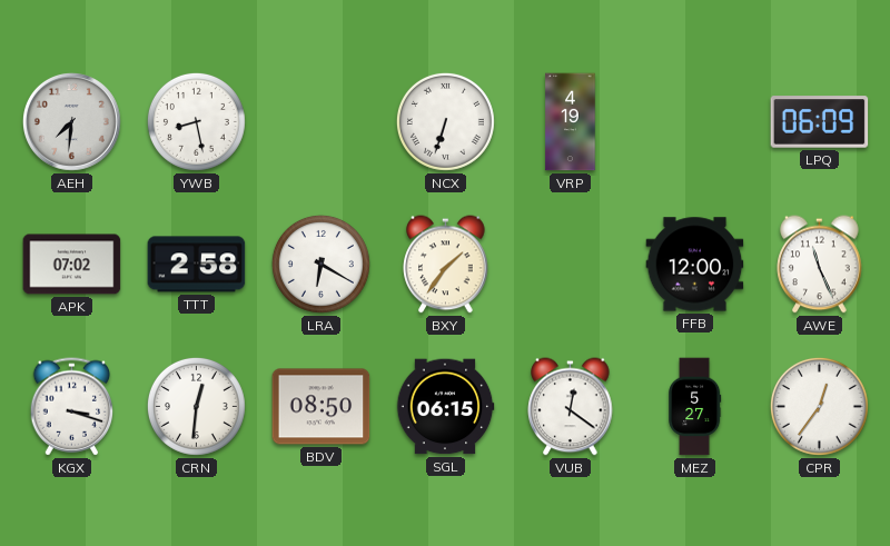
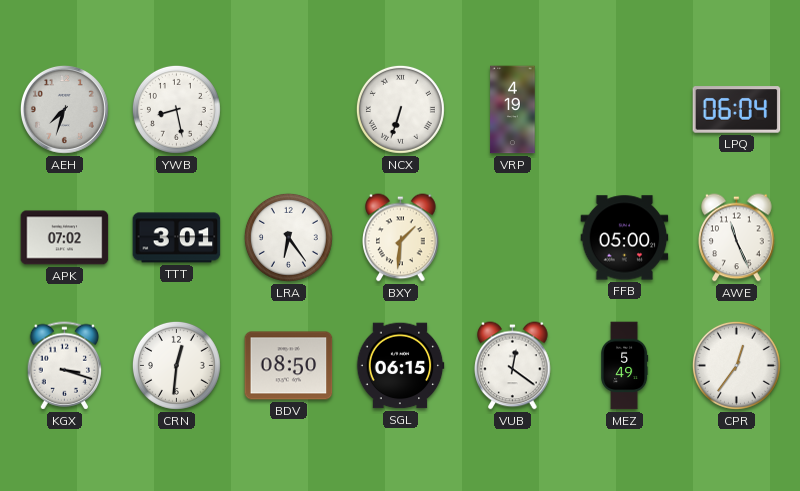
AEH: 7:31 -> 7:33
LPQ: 06:09 -> 06:04
TTT: 2:58 -> 3:01
LRA: 6:20 -> 6:24
BXY: 1:36 -> 1:31
FFB: 12:00 -> 05:00
MEZ: 5:27 -> 5:49
